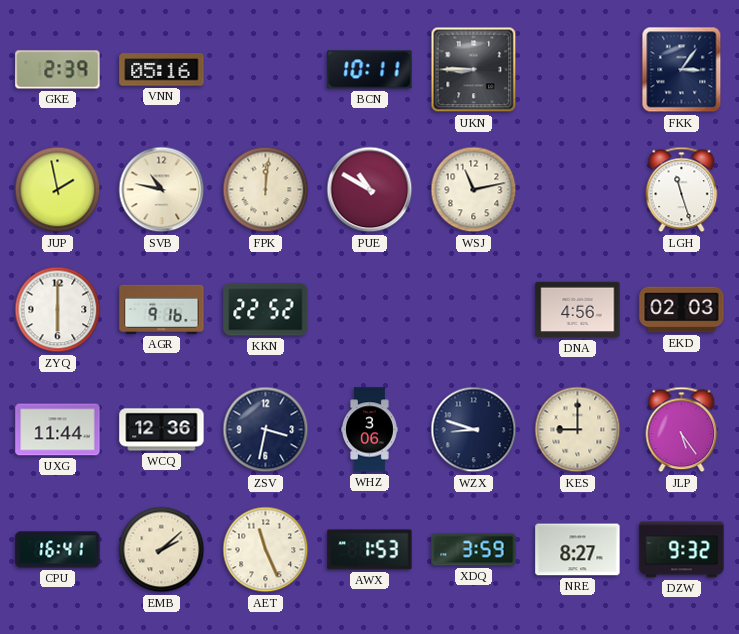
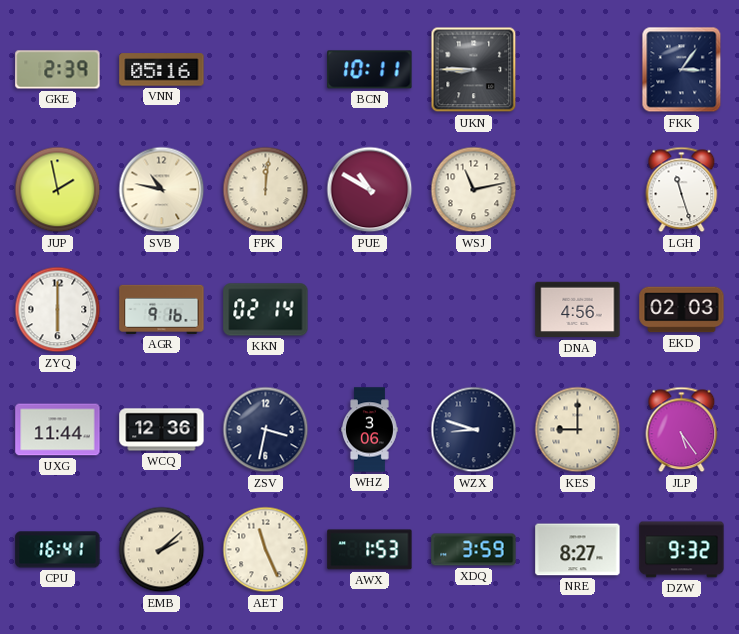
KKN: 22:52 -> 02:14
